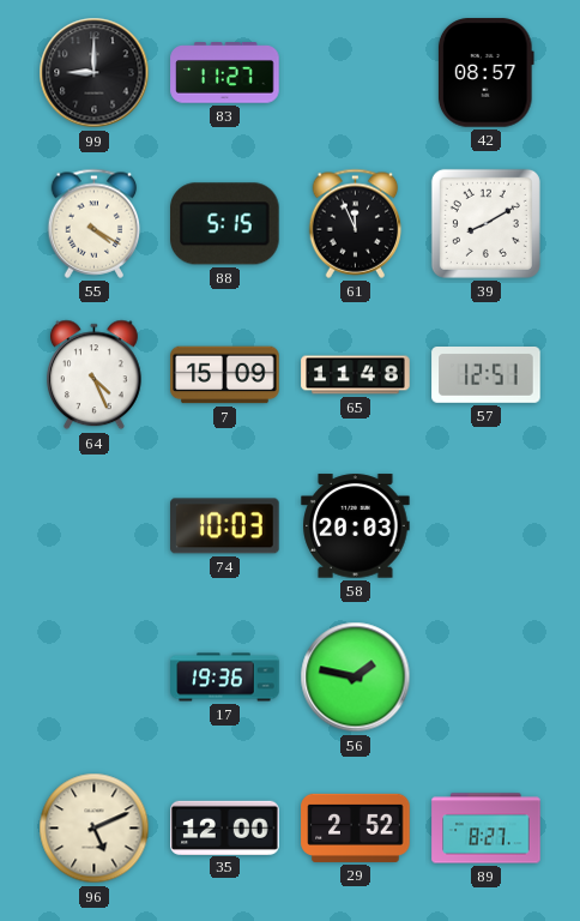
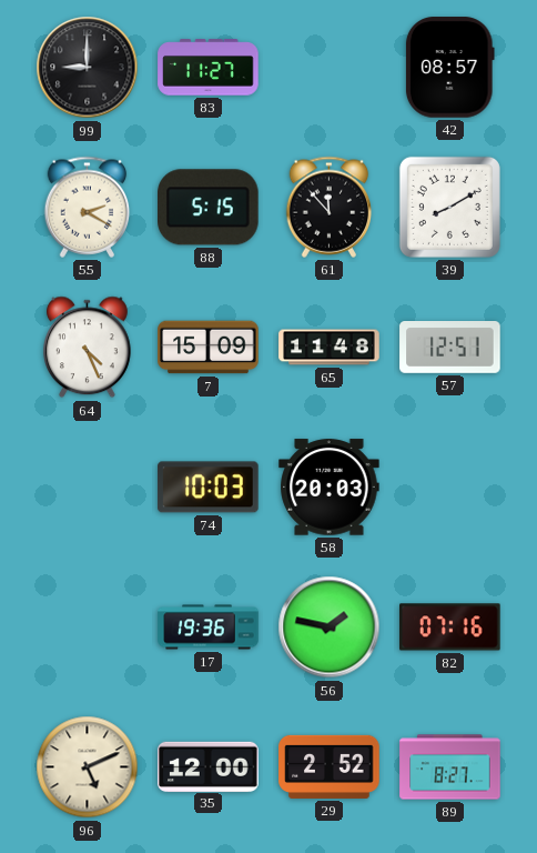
55: 4:20 -> 2:20
61: 11:56 -> 11:53
82: none -> 07:16
